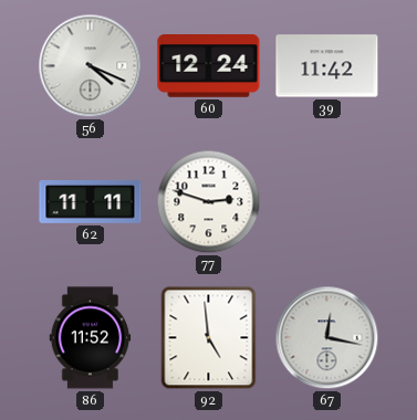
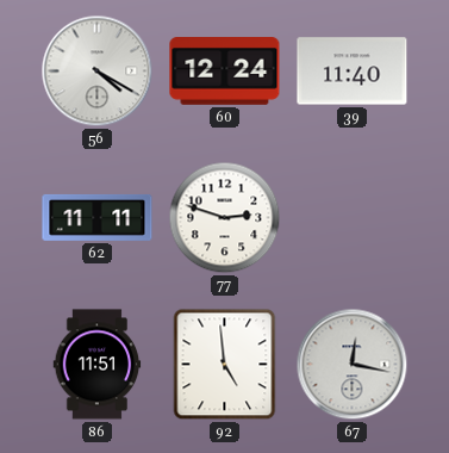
56: 4:19 -> 4:20
39: 11:42 -> 11:40
86: 11:52 -> 11:51
